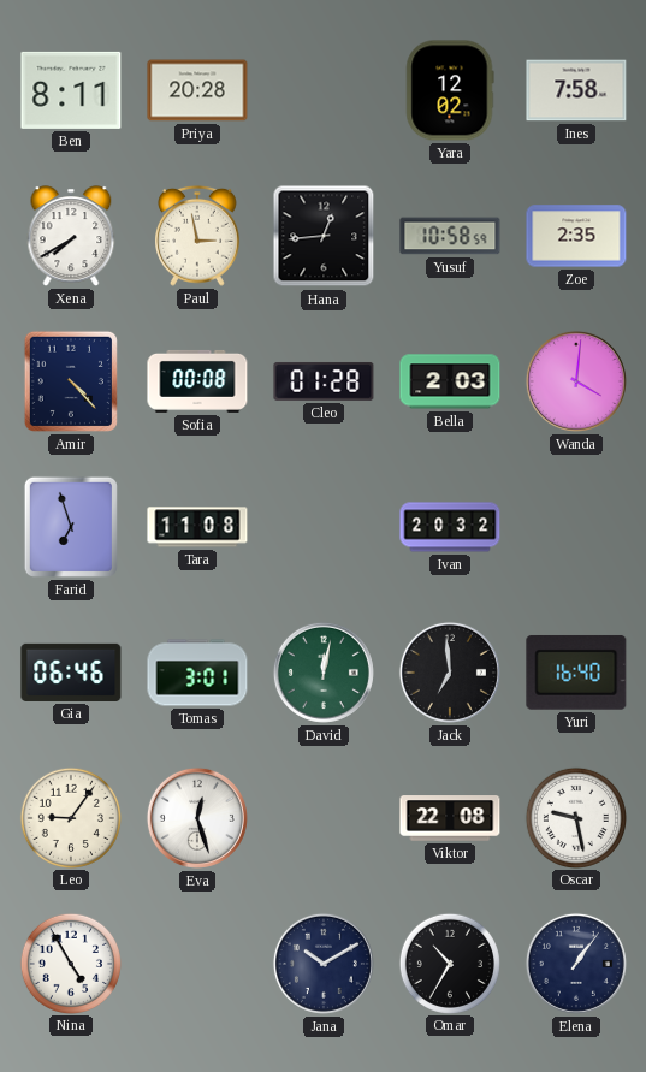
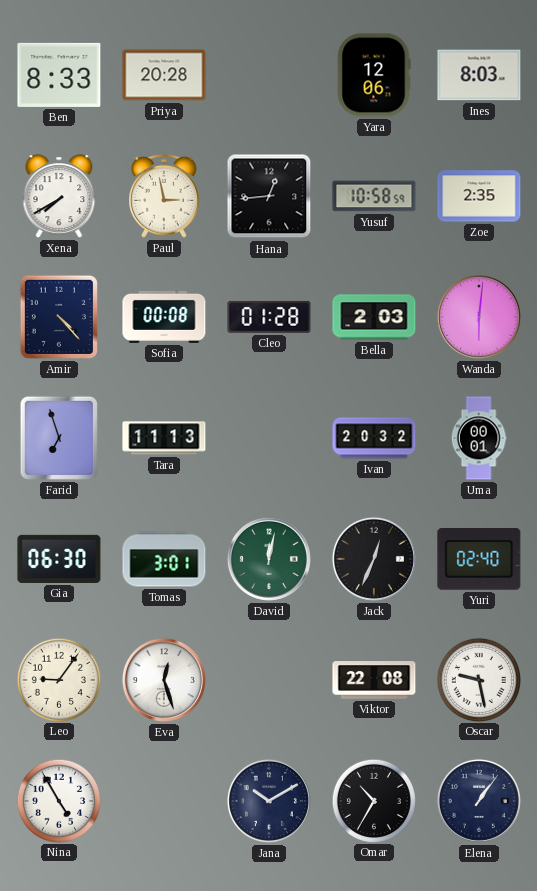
Ben: 8:11 -> 8:33
Yara: 12:02 -> 12:06
Ines: 7:58 -> 8:03
Wanda: 4:01 -> 6:01
Tara: 11:08 -> 11:13
Uma: none -> 00:01
Gia: 06:46 -> 06:30
Jack: 6:59 -> 12:34
Yuri: 16:40 -> 02:40
